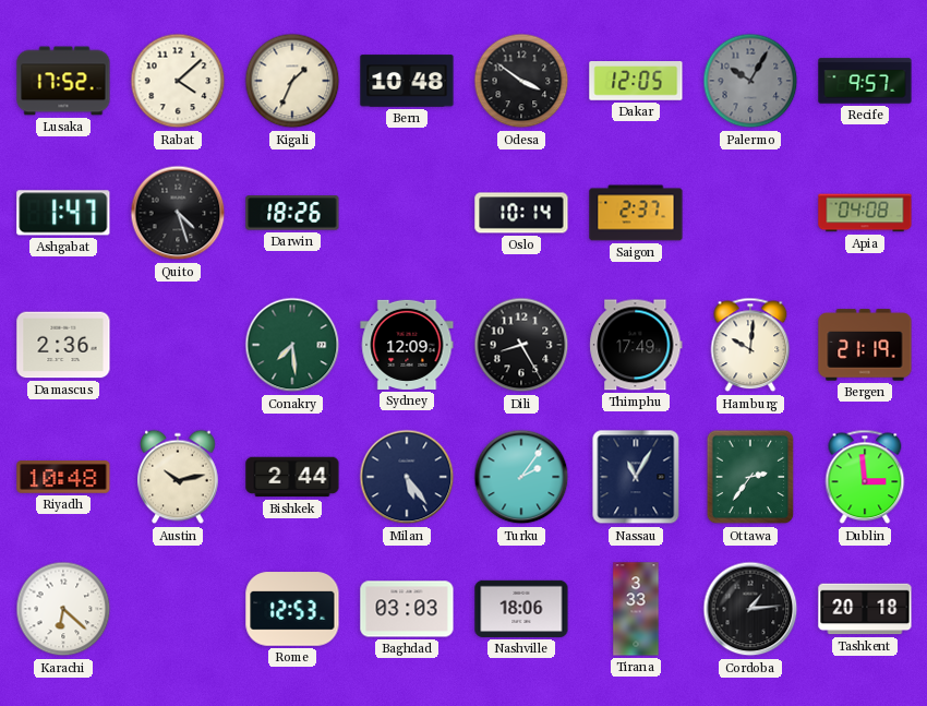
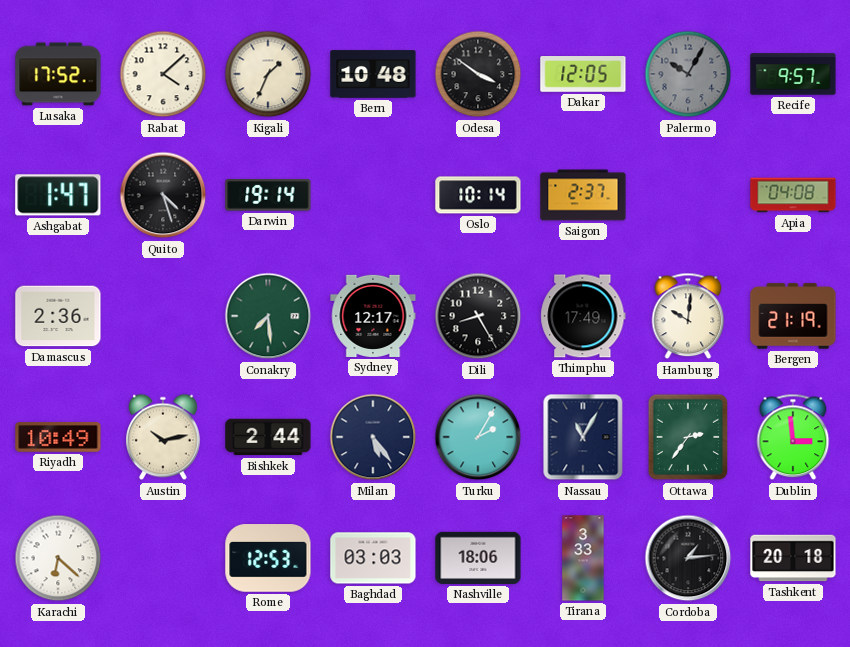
Darwin: 18:26 -> 19:14
Sydney: 12:09 -> 12:17
Riyadh: 10:48 -> 10:49
Turku: 2:06 -> 2:05
